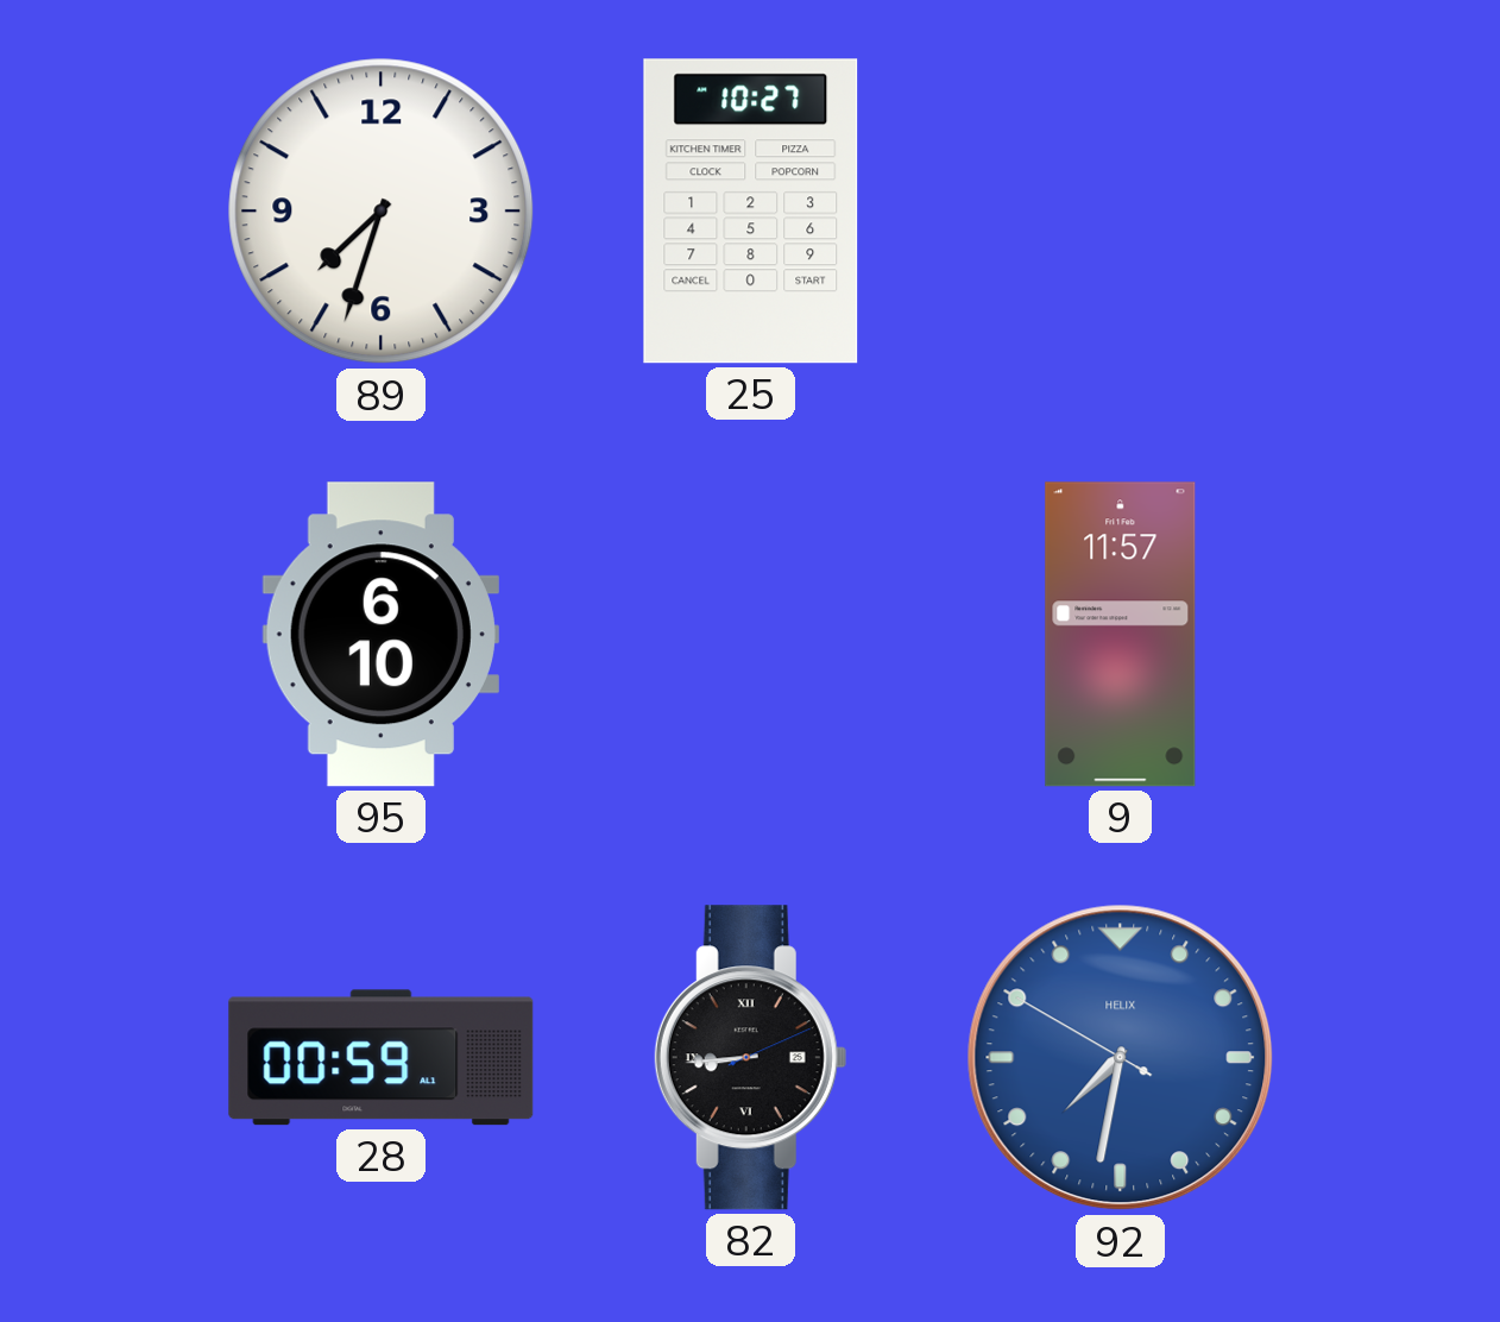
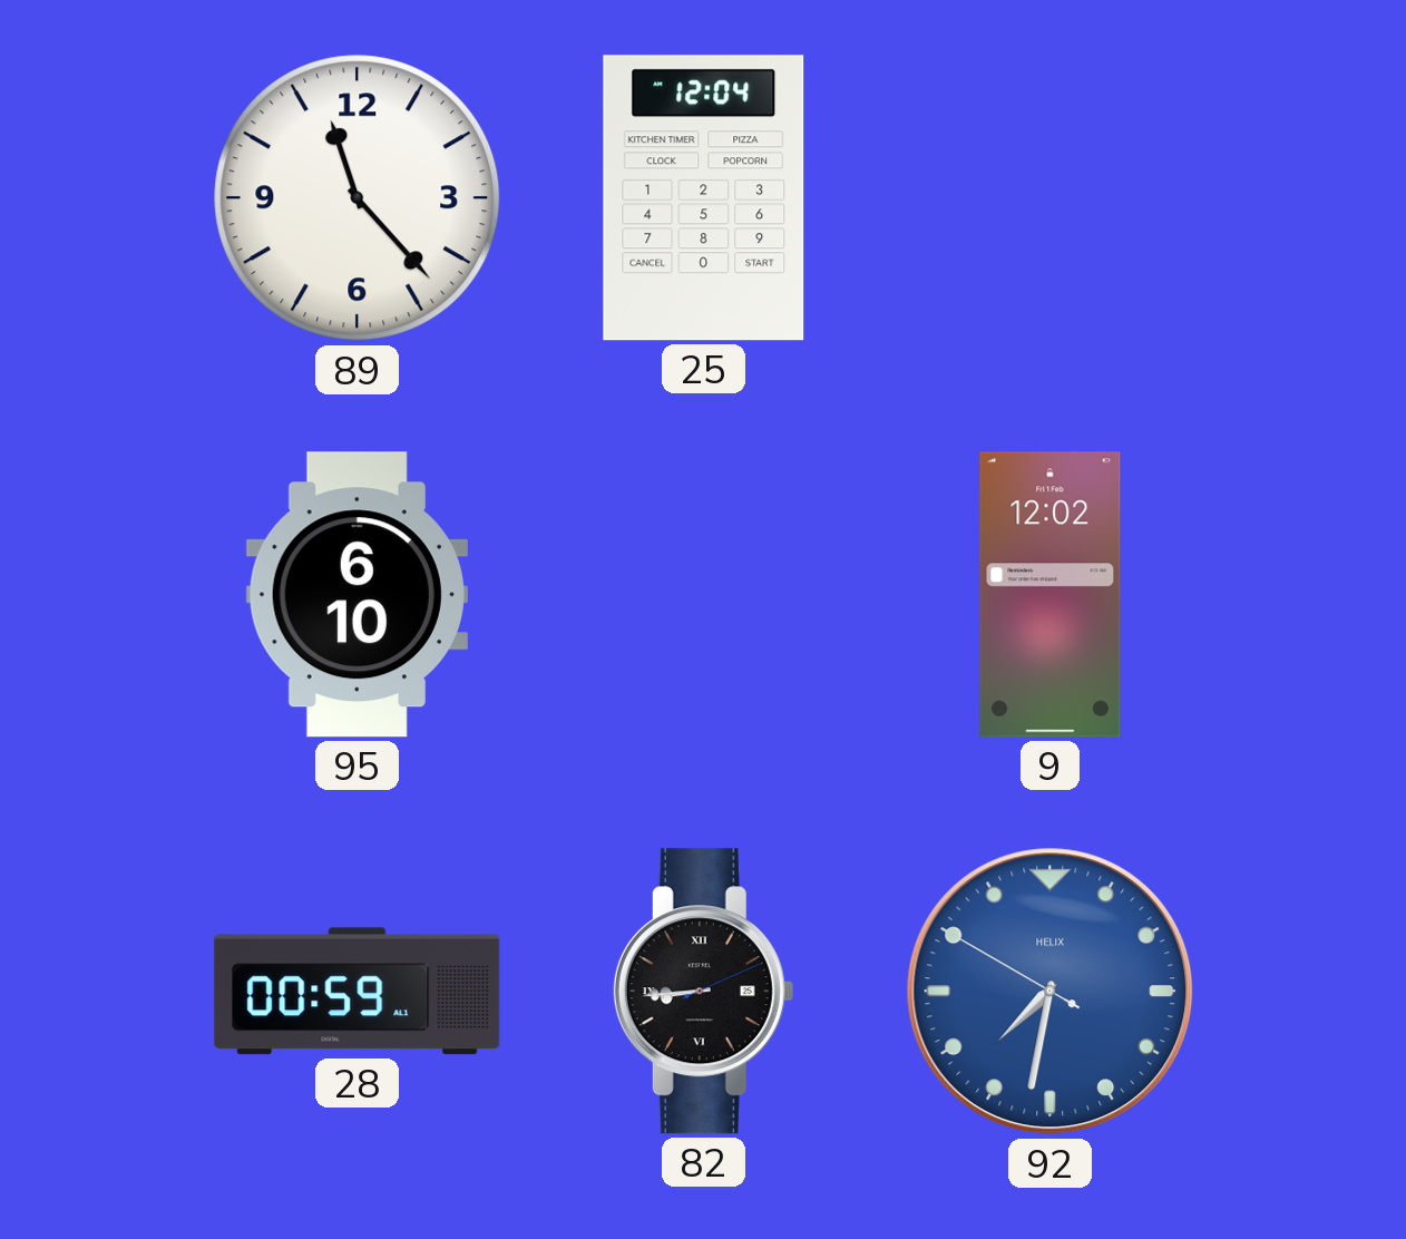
89: 7:33 -> 11:23
25: 10:27 -> 12:04
9: 11:57 -> 12:02
